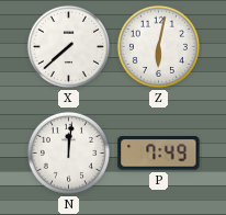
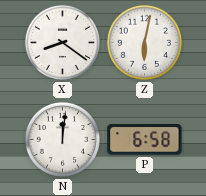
X: 7:38 -> 8:21
P: 7:49 -> 6:58
